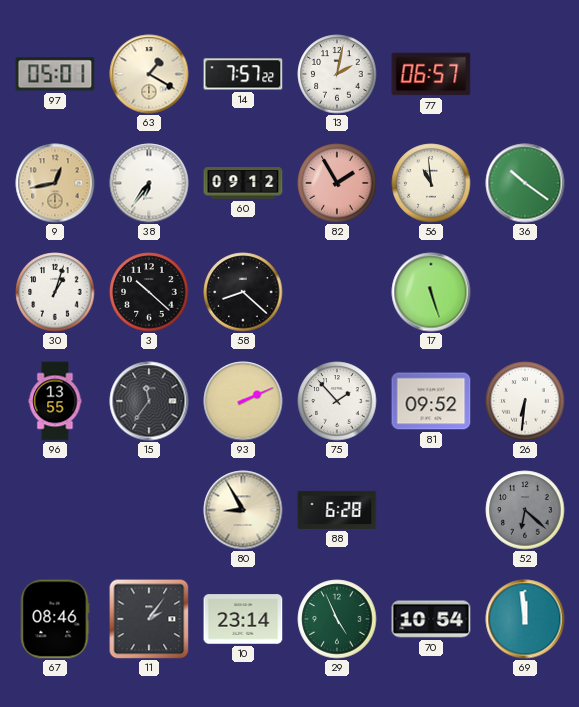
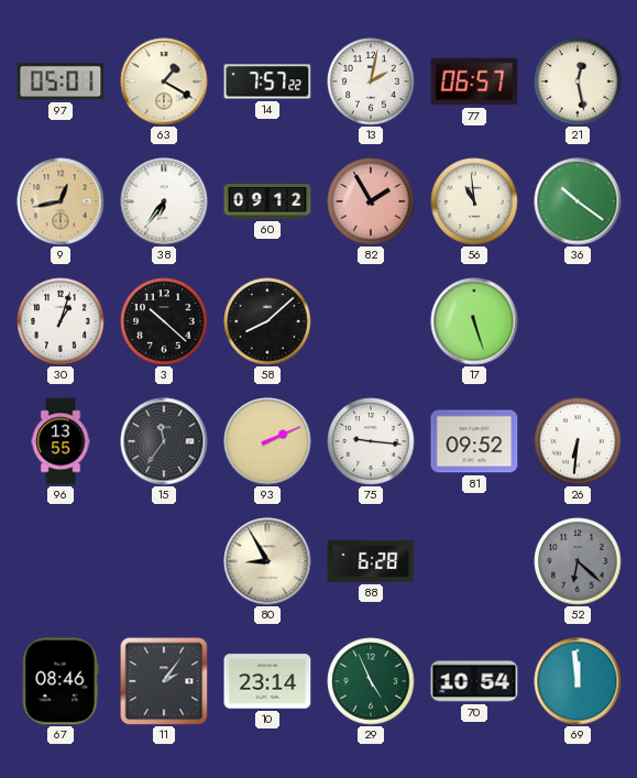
21: none -> 12:28
58: 8:22 -> 8:08
75: 1:53 -> 9:16
